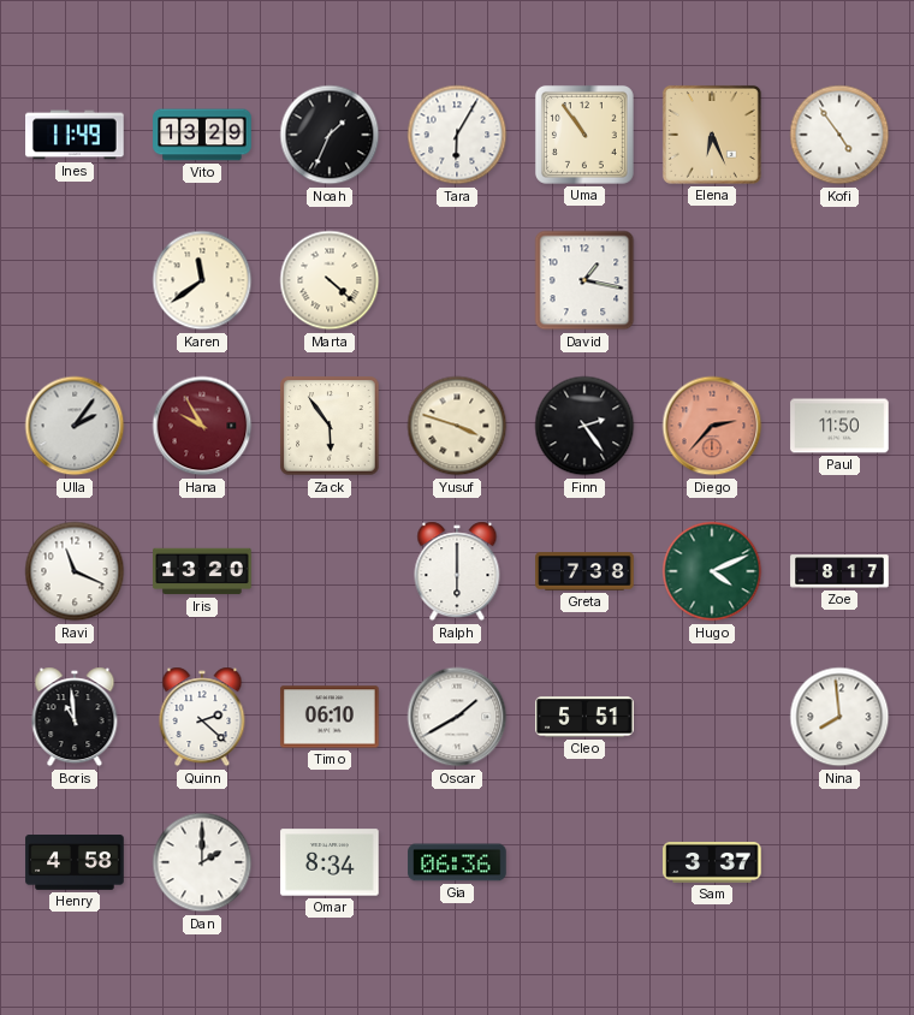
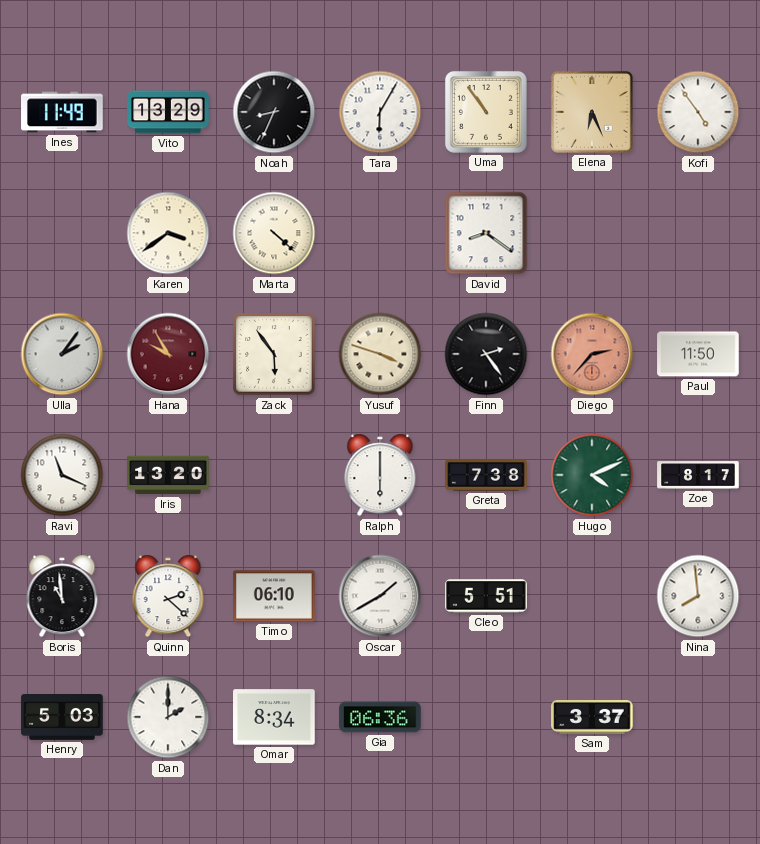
Noah: 1:34 -> 8:34
Karen: 11:39 -> 3:39
David: 1:17 -> 8:21
Henry: 4:58 -> 5:03
